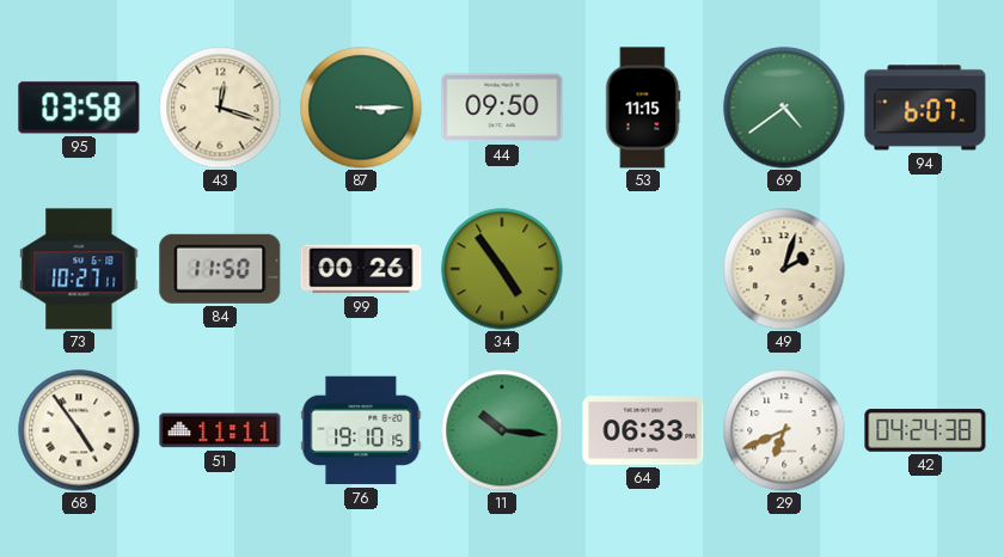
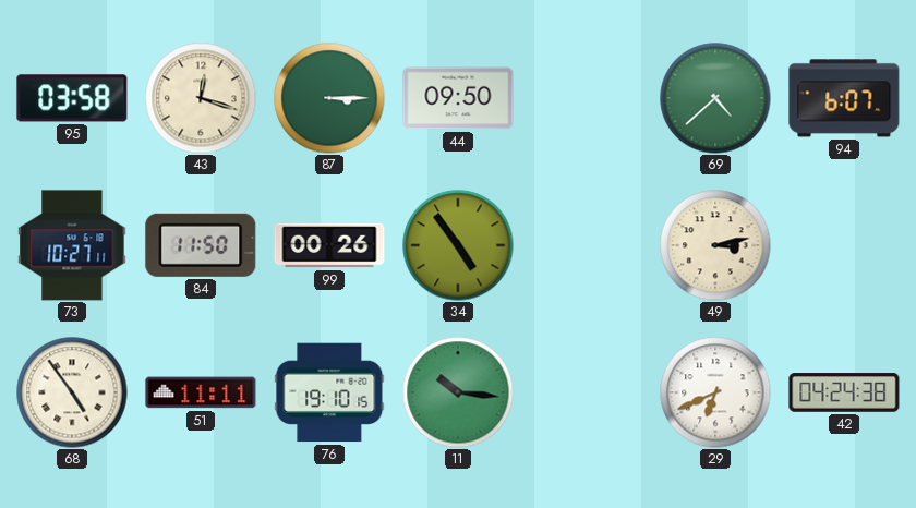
53: 11:15 -> none
69: 4:39 -> 4:38
49: 2:03 -> 3:13
64: 06:33 -> none
